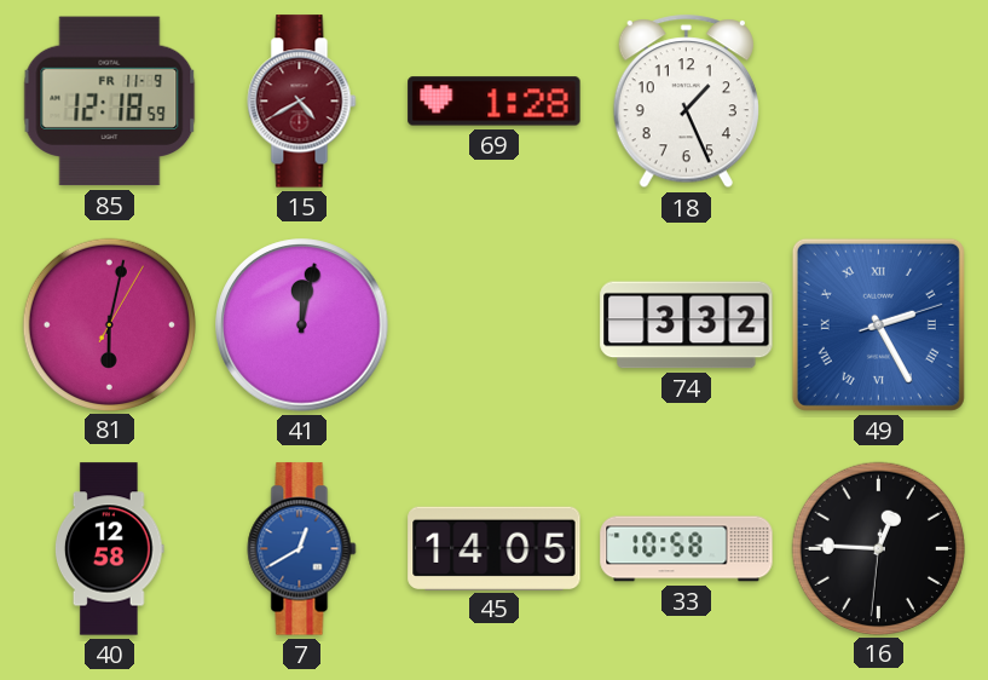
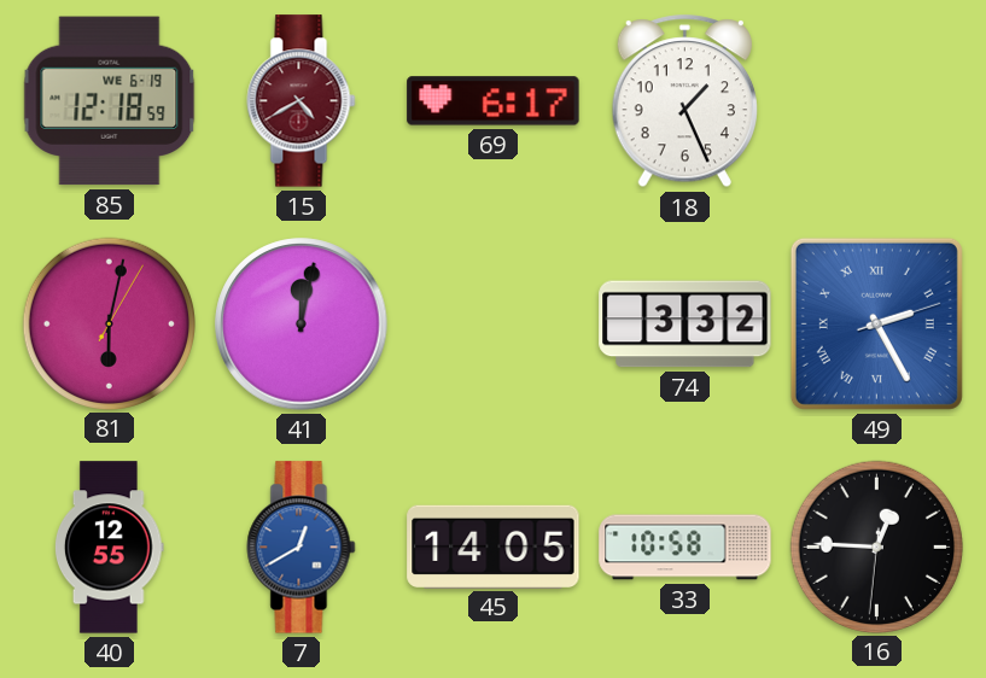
85 date: FR 11-9 -> WE 6-19
69: 1:28 -> 6:17
40: 12:58 -> 12:55
